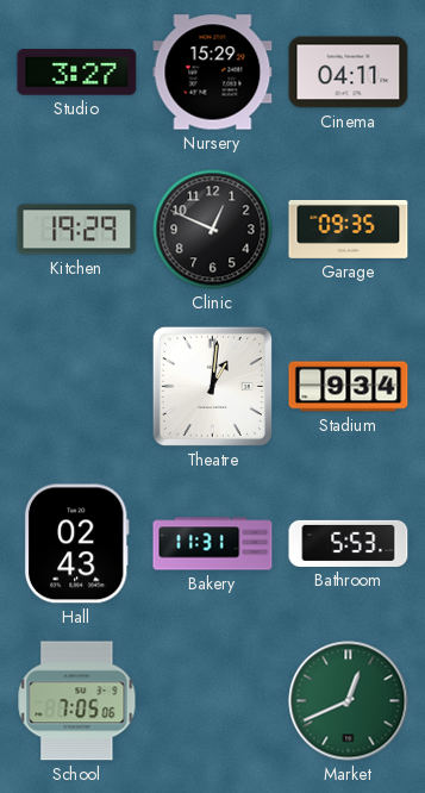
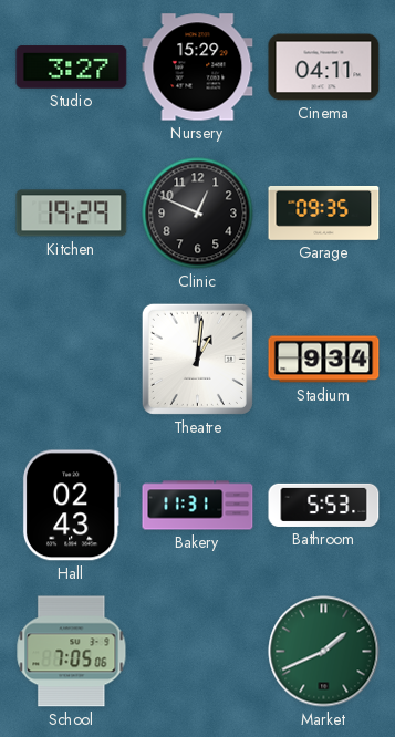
Market: 12:41 -> 1:41
